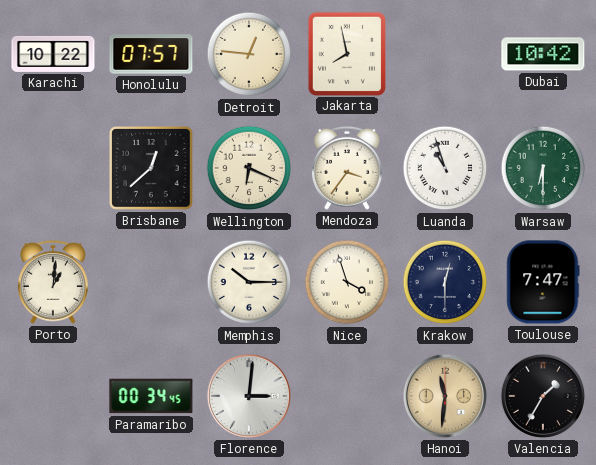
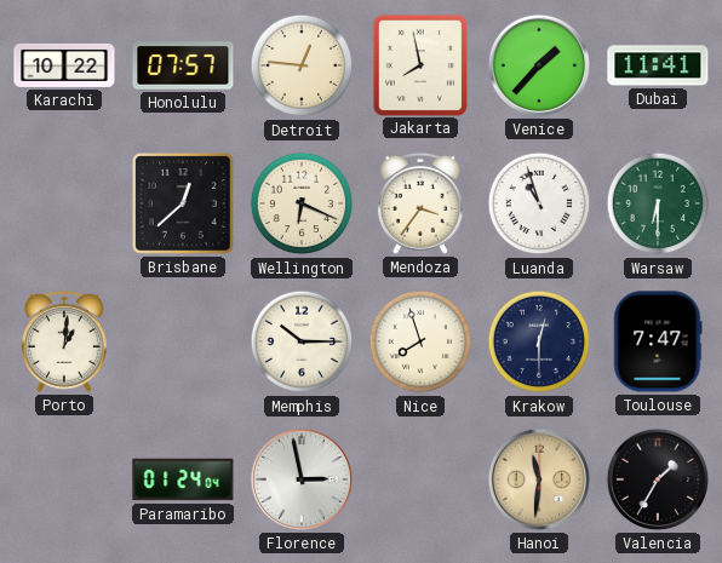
Venice: none -> 1:37
Dubai: 10:42 -> 11:41
Nice: 3:57 -> 7:57
Paramaribo: 00:34 -> 01:24
Florence: 3:01 -> 2:58
